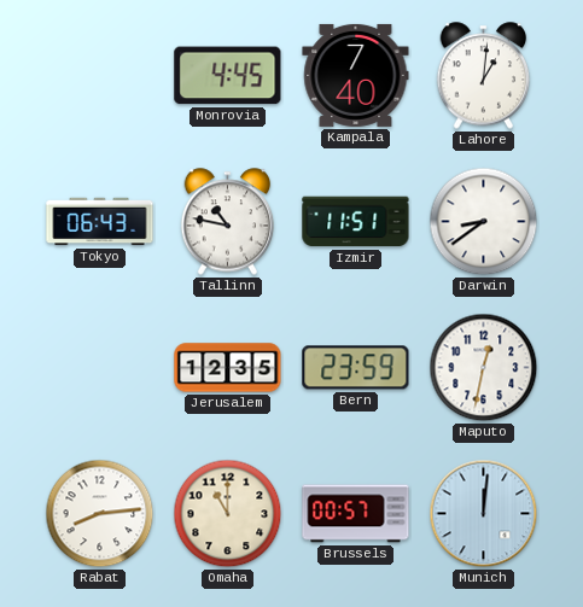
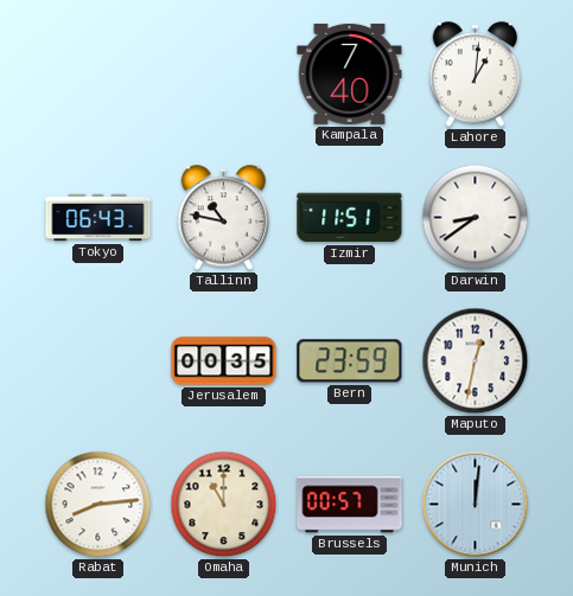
Monrovia: 4:45 -> none
Jerusalem: 12:35 -> 00:35
